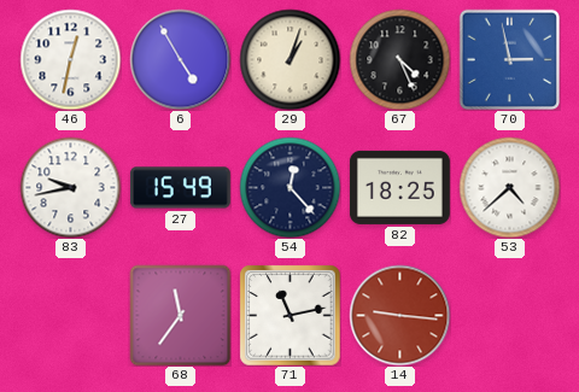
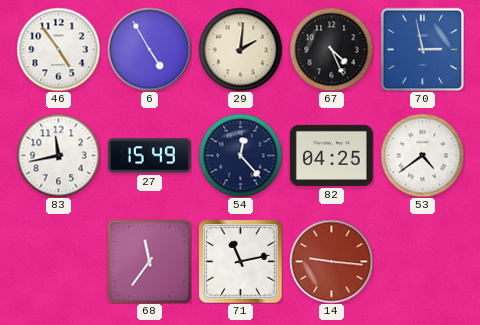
46: 12:32 -> 4:54
29: 1:03 -> 2:01
83: 9:43 -> 11:43
82: 18:25 -> 04:25
53: 4:38 -> 4:39
